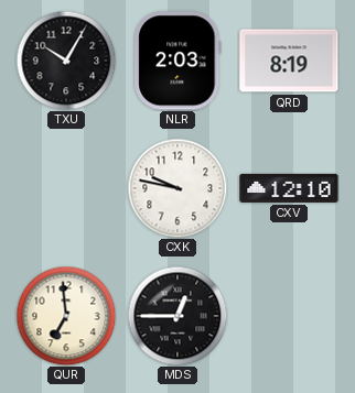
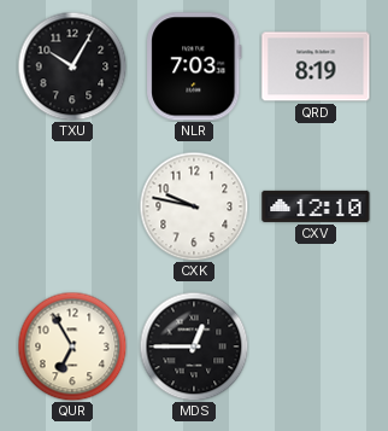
NLR: 2:03 -> 7:03
QUR: 6:59 -> 6:55
